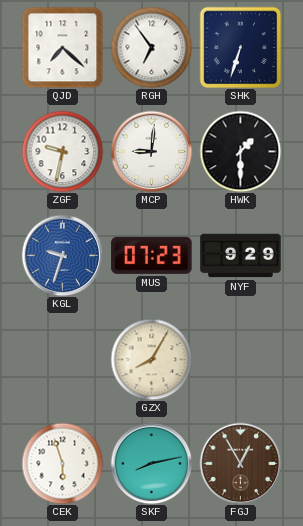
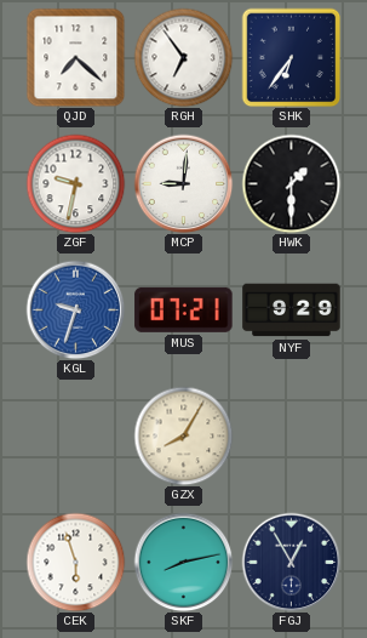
SHK: 6:33 -> 6:36
MUS: 07:23 -> 07:21
FGJ dial: brown -> navy
